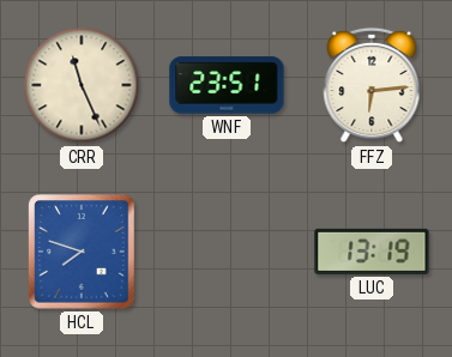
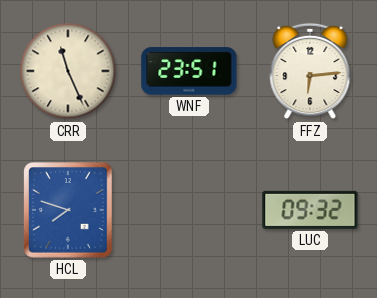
LUC: 13:19 -> 09:32
